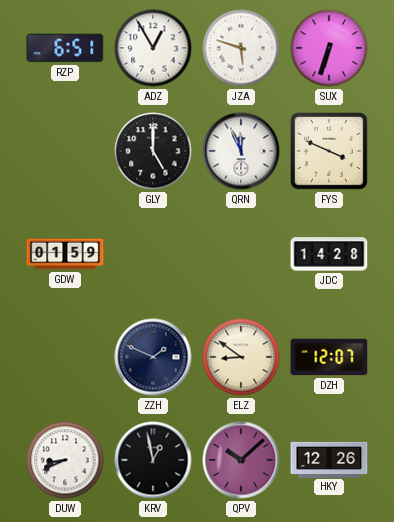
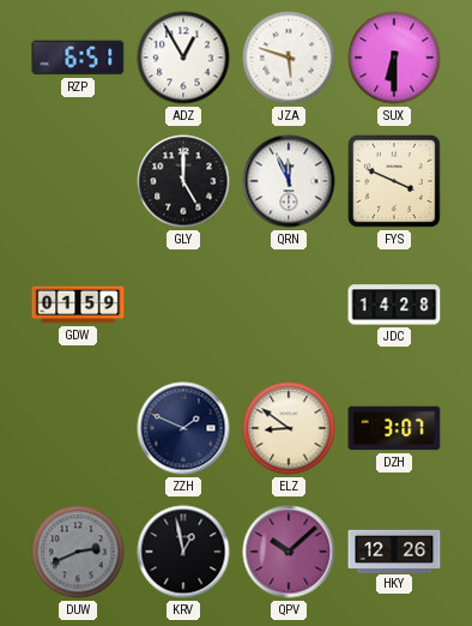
SUX: 6:33 -> 6:30
DZH: 12:07 -> 3:07
DUW: 8:41 -> 2:41
DUW dial: white -> grey
